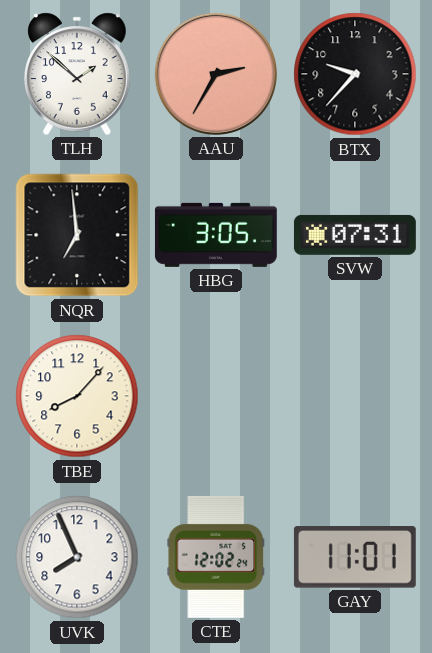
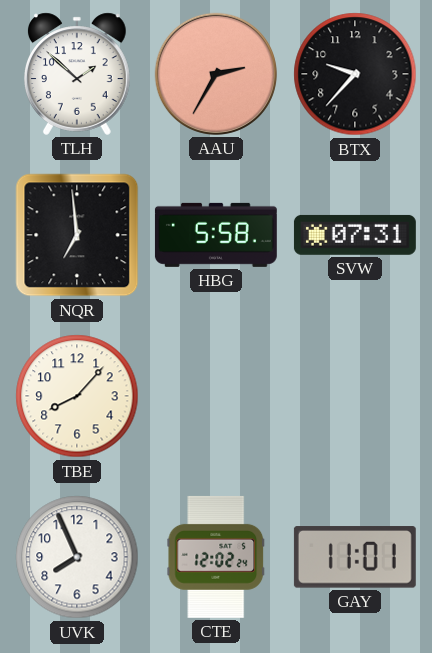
HBG: 3:05 -> 5:58
